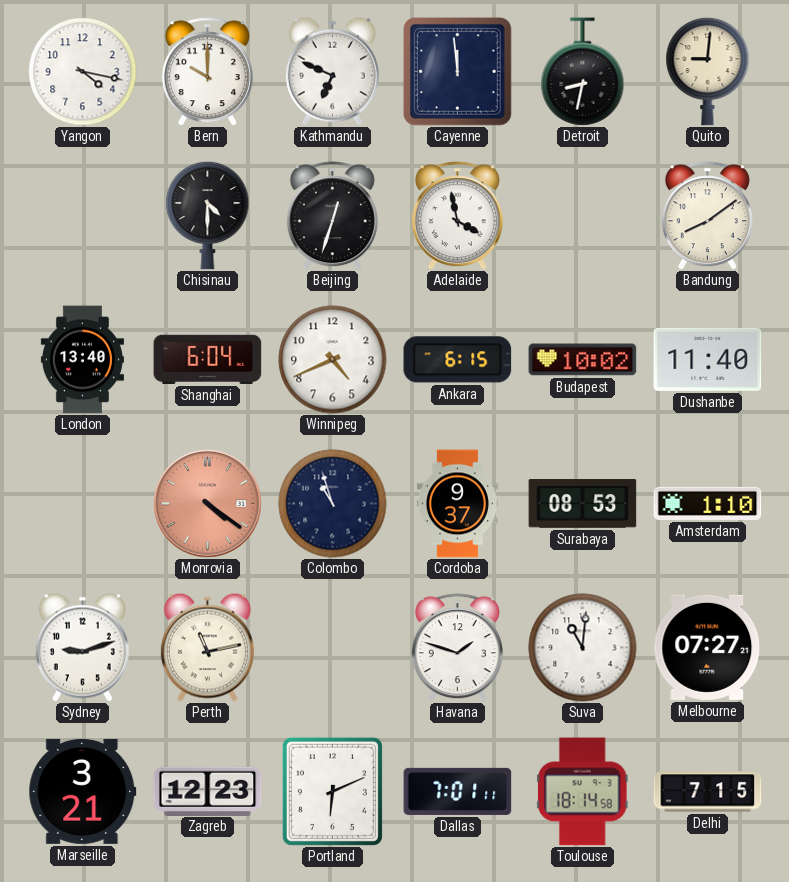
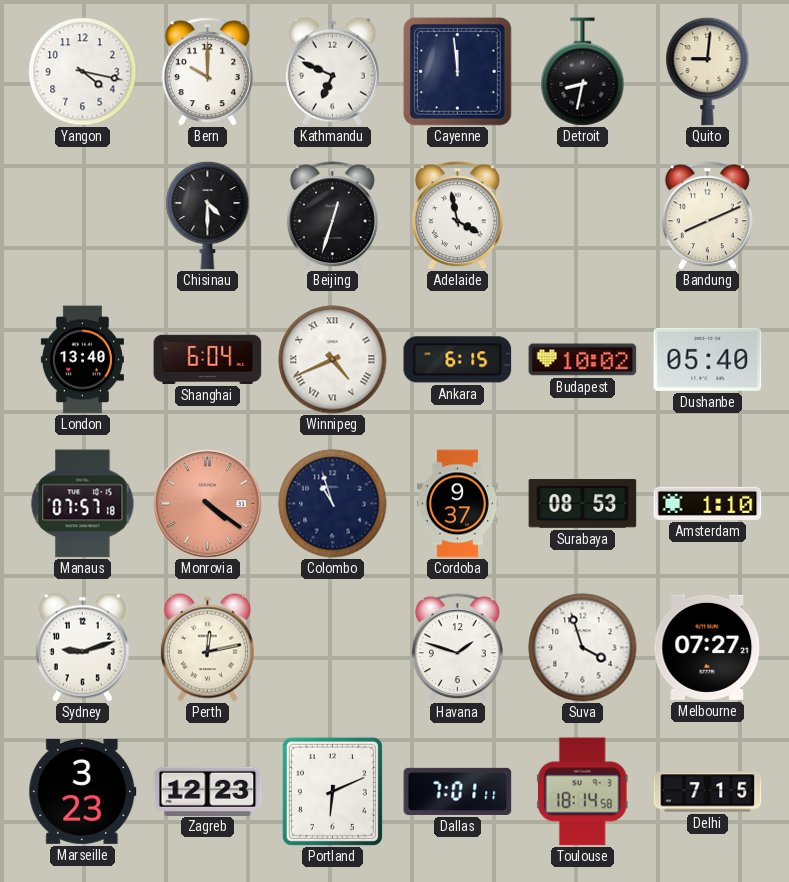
Bandung: 8:09 -> 8:11
Winnipeg numerals: Arabic -> Roman
Dushanbe: 11:40 -> 05:40
Manaus: none -> 07:57
Perth: 11:13 -> 12:13
Suva: 11:01 -> 3:57
Marseille: 3:21 -> 3:23
